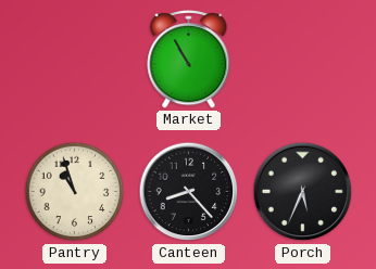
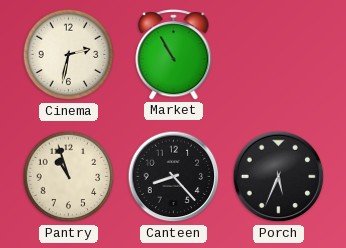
Cinema: none -> 2:32
